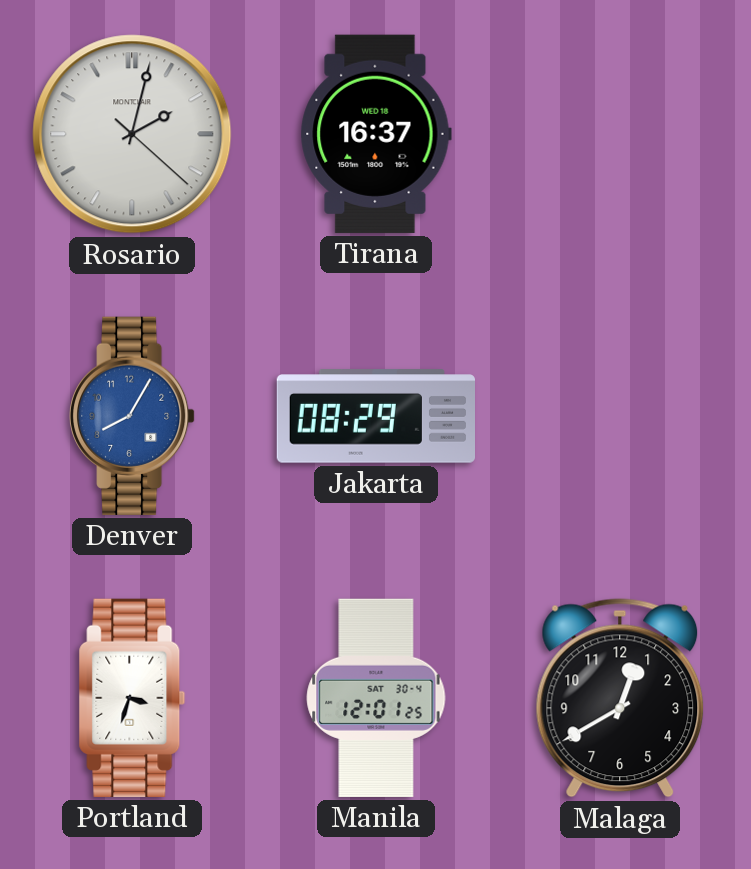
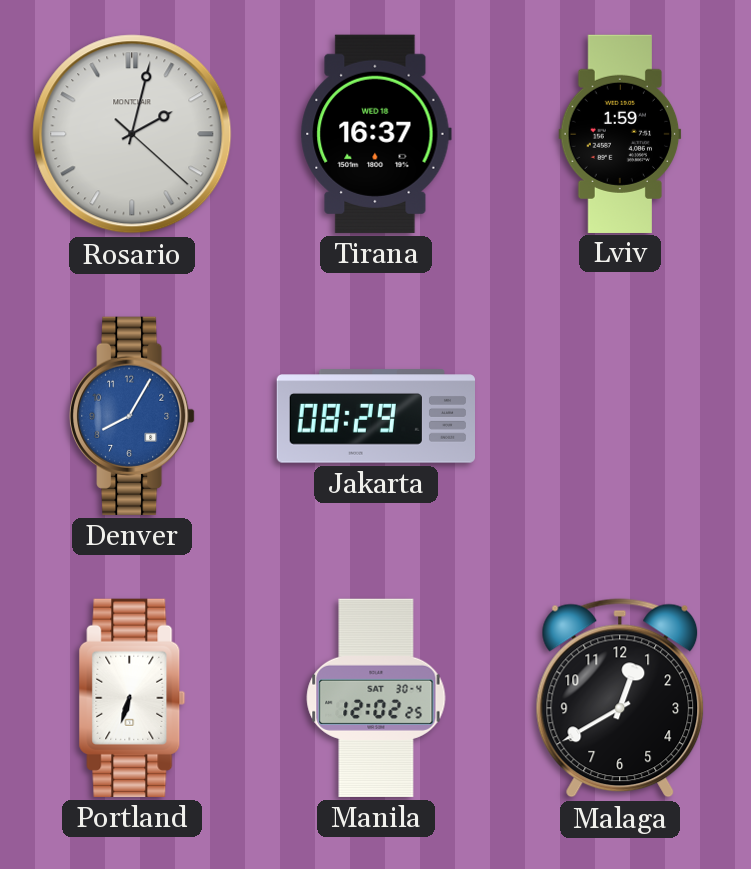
Lviv: none -> 1:59
Portland: 3:33 -> 6:33
Manila: 12:01 -> 12:02
